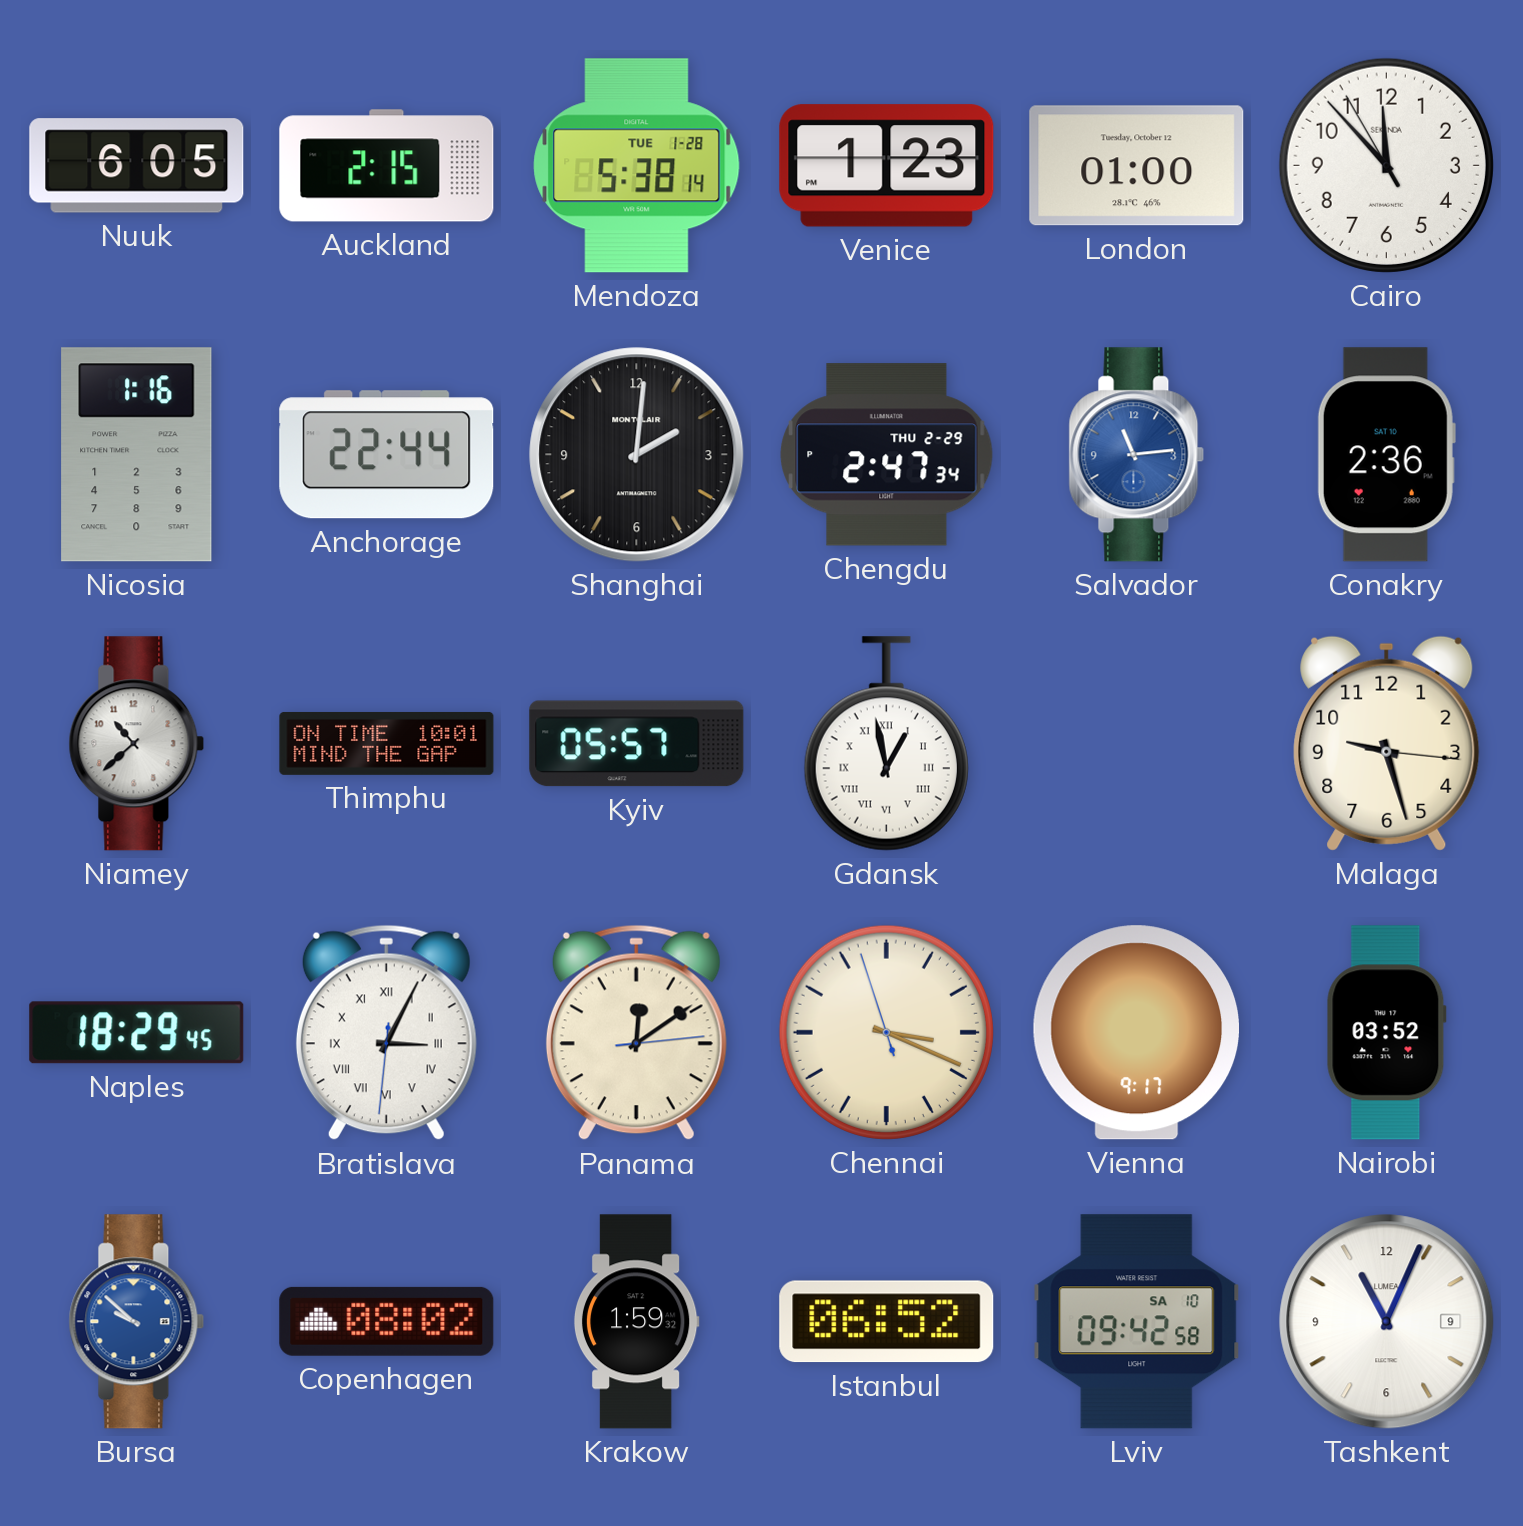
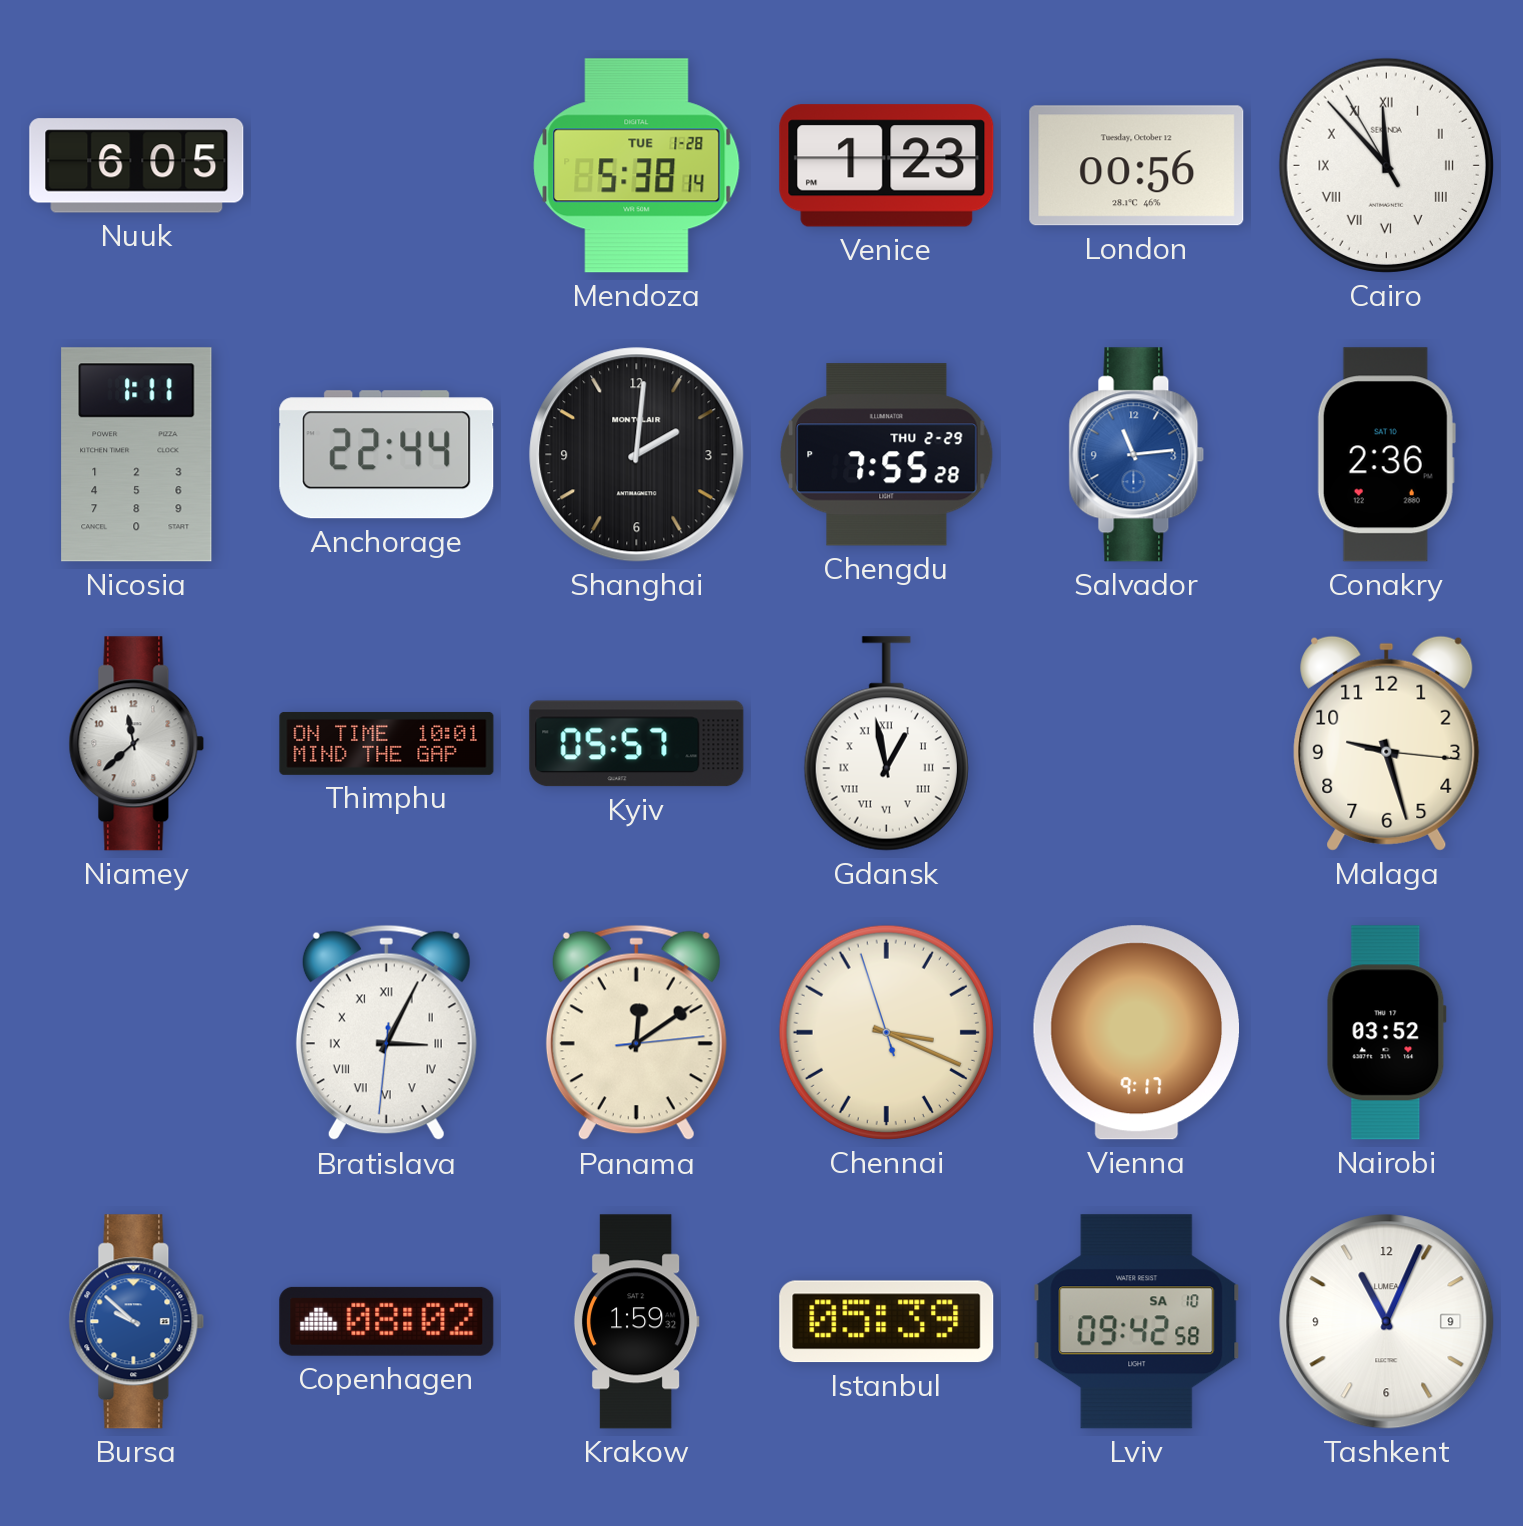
Auckland: 2:15 -> none
London: 01:00 -> 00:56
Cairo numerals: Arabic -> Roman
Nicosia: 1:16 -> 1:11
Chengdu: 2:47 -> 7:55
Niamey: 10:38 -> 11:38
Naples: 18:29 -> none
Istanbul: 06:52 -> 05:39
